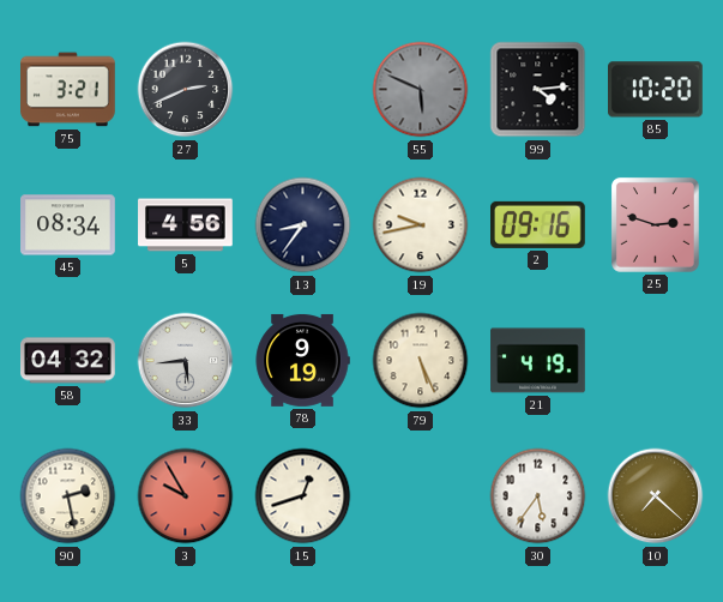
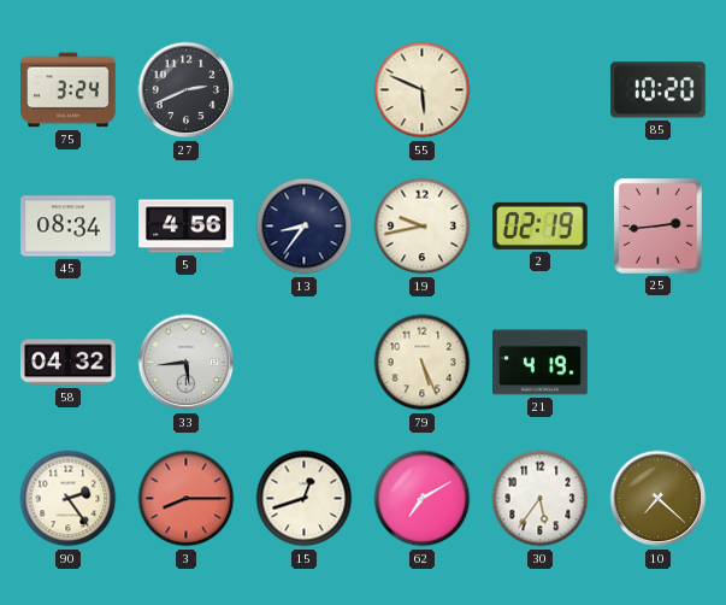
75: 3:21 -> 3:24
55 dial: grey -> cream
99: 4:14 -> none
2: 09:16 -> 02:19
25: 2:48 -> 2:44
78: 9:19 -> none
90: 2:28 -> 2:24
3: 9:55 -> 8:15
62: none -> 7:10
